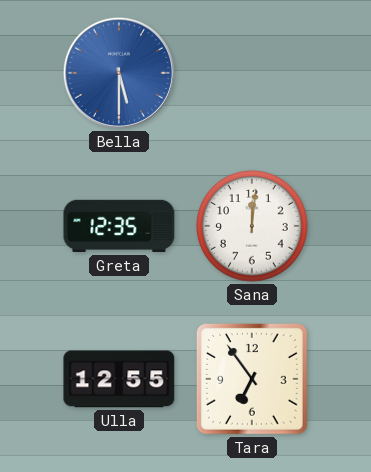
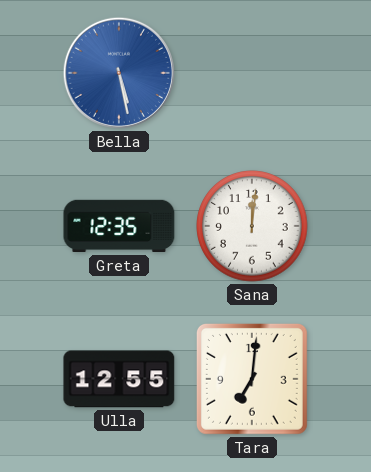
Bella: 5:30 -> 5:28
Tara: 6:54 -> 7:01
